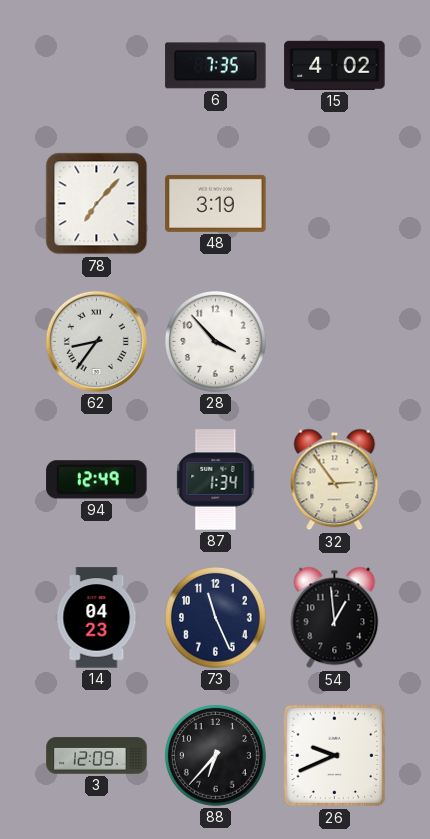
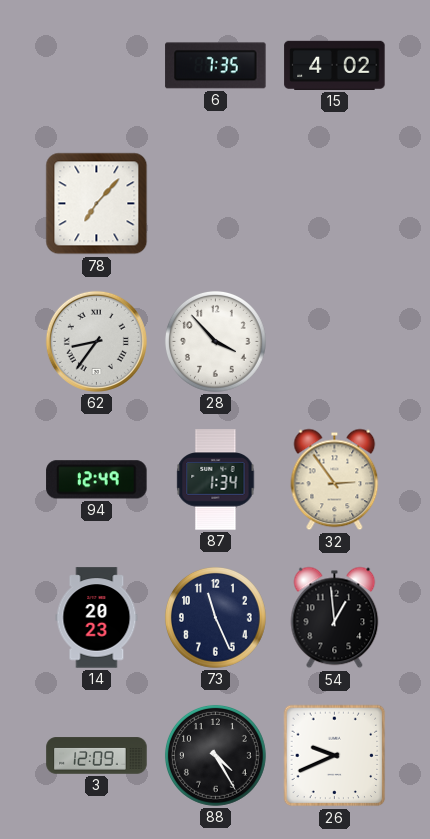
48: 3:19 -> none
14: 04:23 -> 20:23
88: 6:37 -> 4:25
